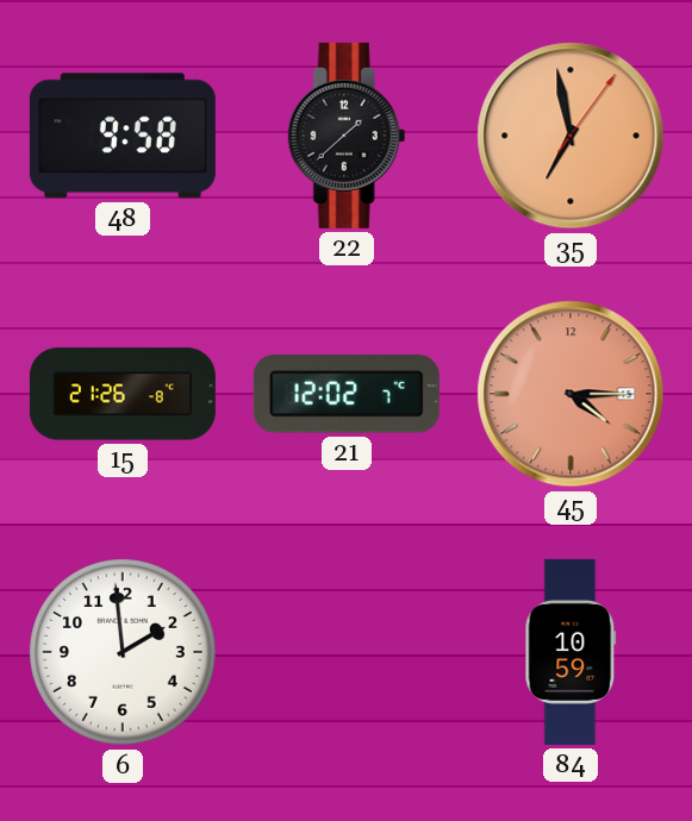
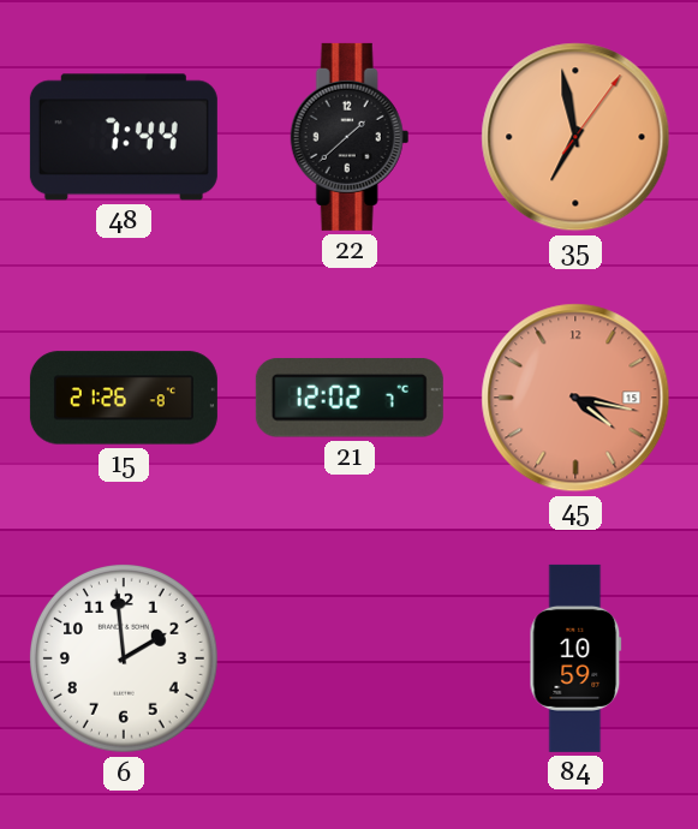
48: 9:58 -> 7:44
45: 4:15 -> 4:17
